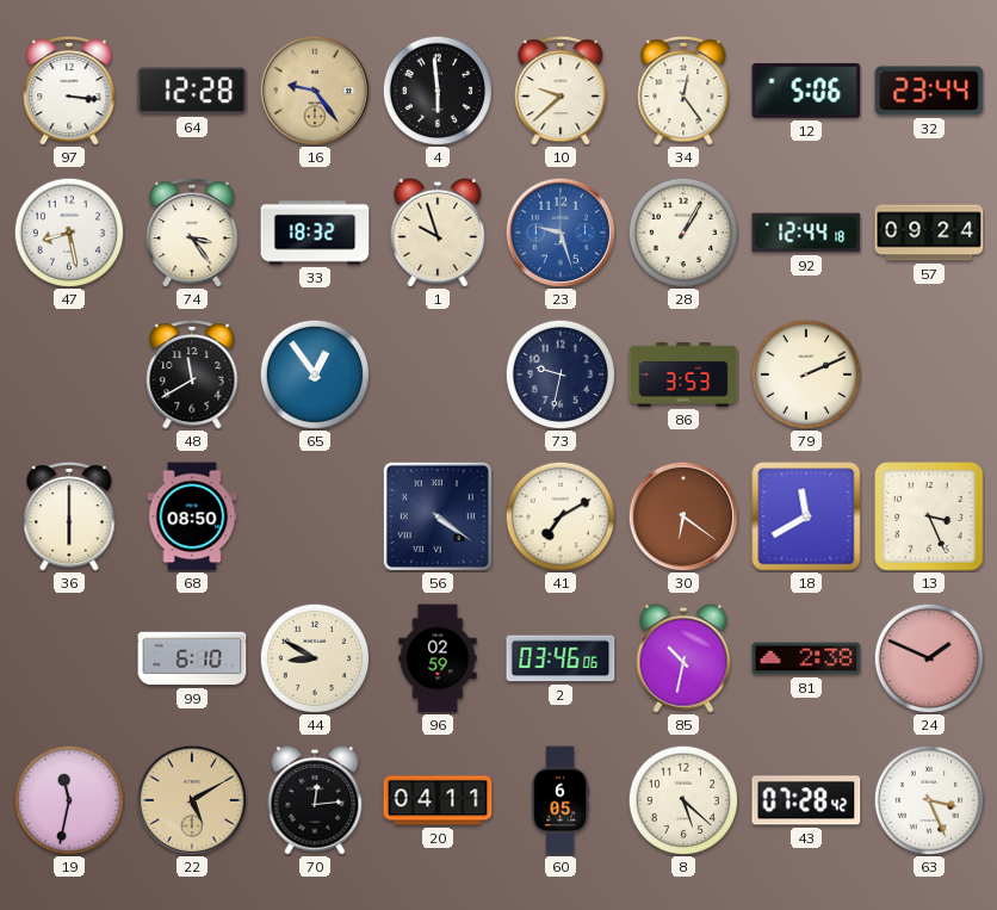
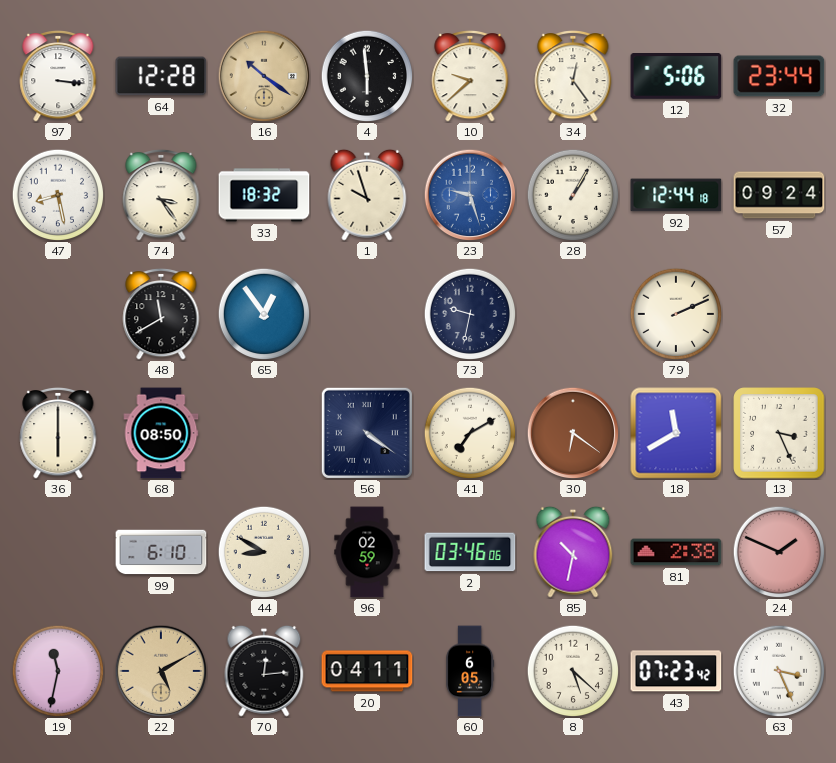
16: 9:24 -> 10:21
86: 3:53 -> none
43: 07:28 -> 07:23
